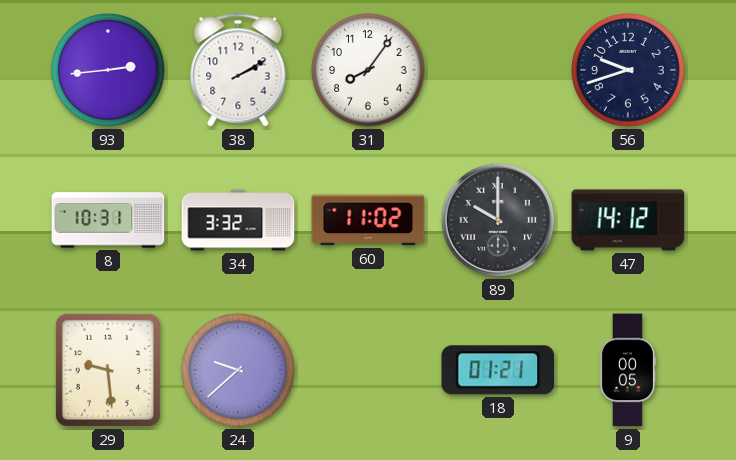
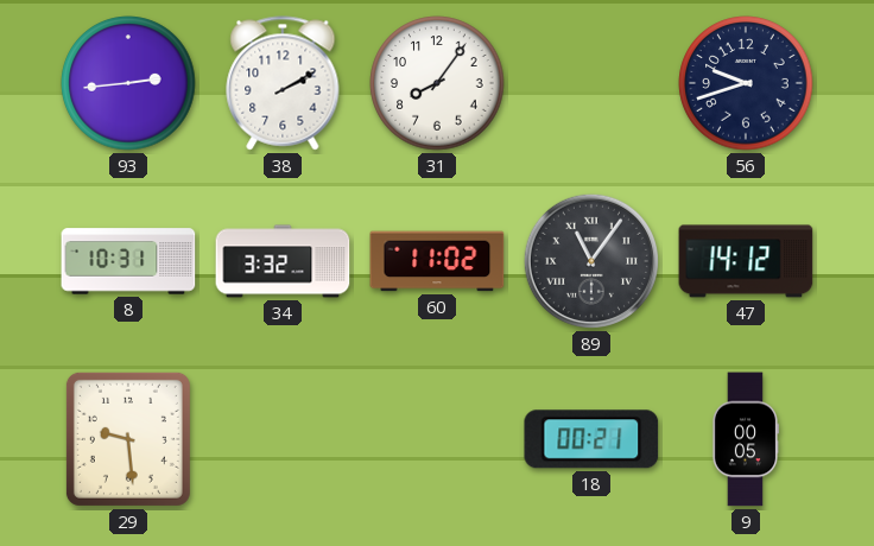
89: 10:00 -> 11:06
24: 9:38 -> none
18: 01:21 -> 00:21
